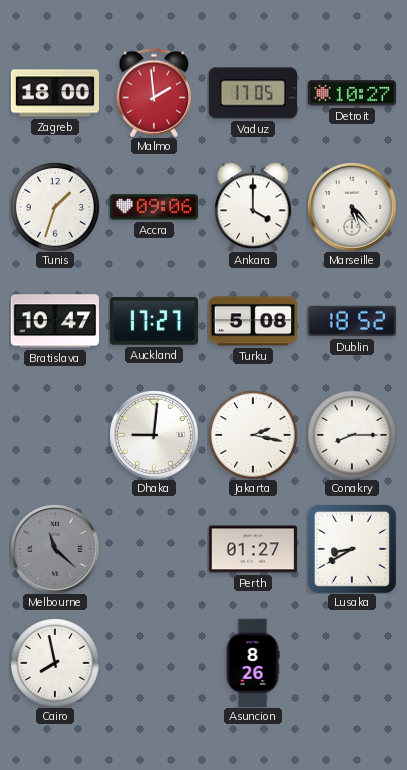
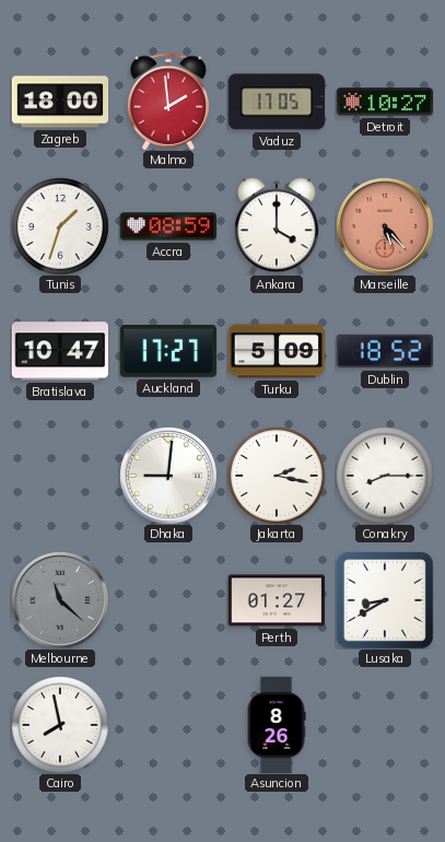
Accra: 09:06 -> 08:59
Marseille dial: white -> salmon
Turku: 5:08 -> 5:09
